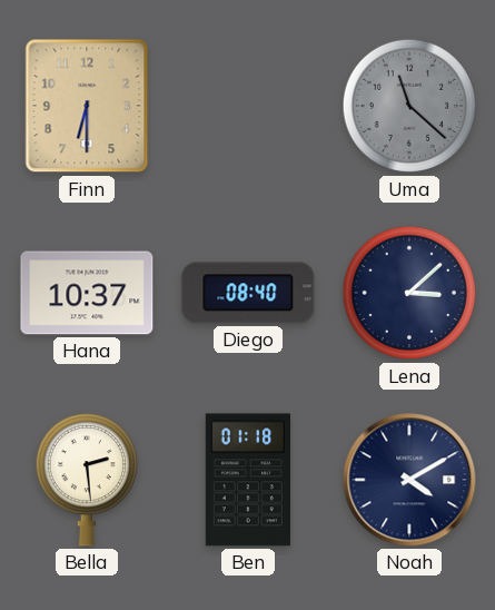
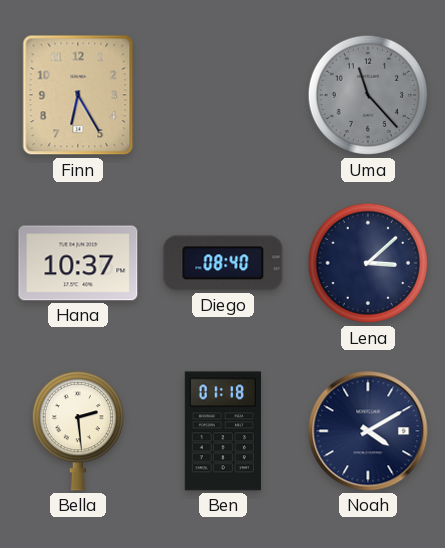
Finn: 6:30 -> 6:25
Uma: 11:22 -> 11:23
